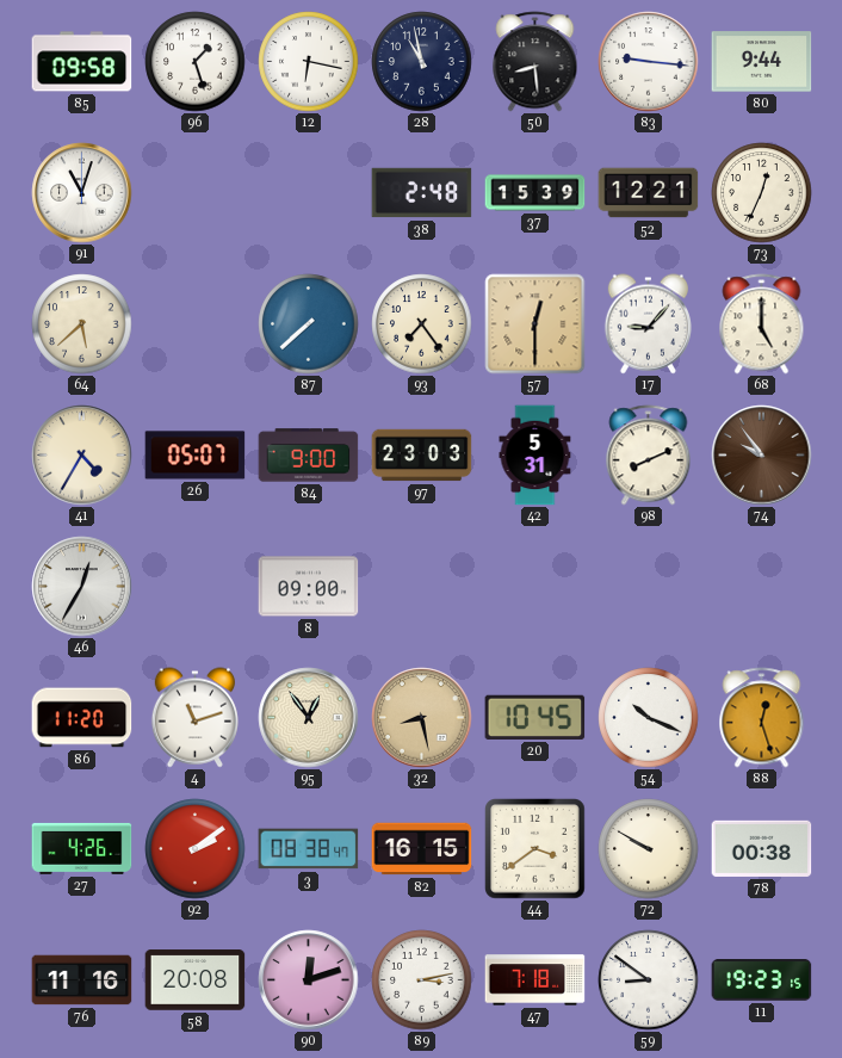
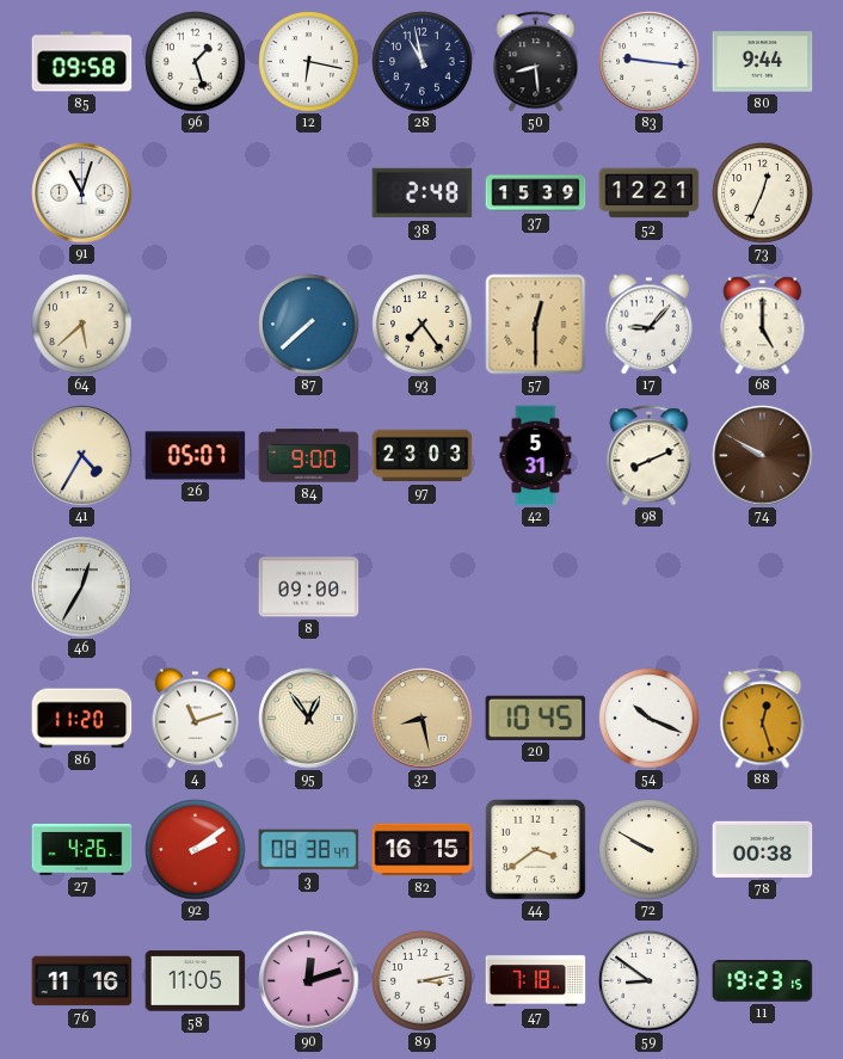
74: 9:54 -> 9:50
58: 20:08 -> 11:05
